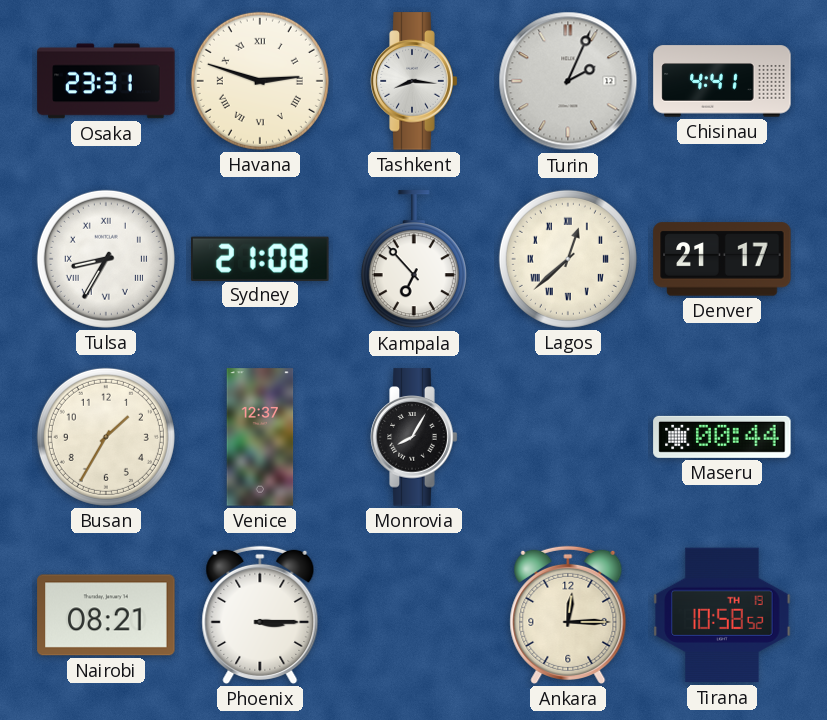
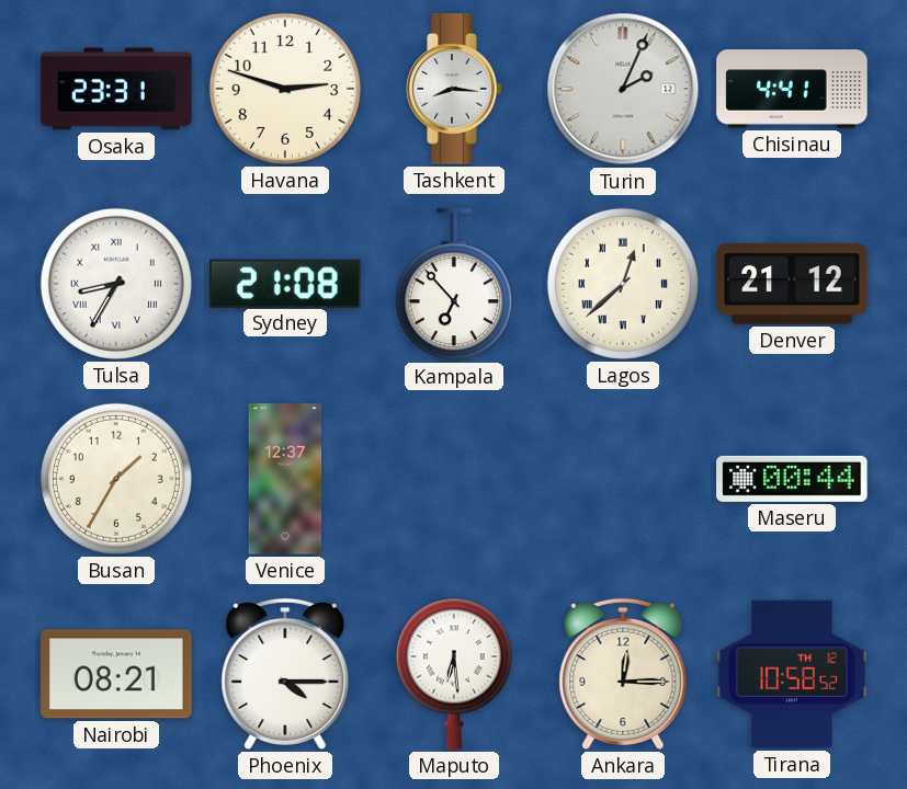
Havana numerals: Roman -> Arabic
Denver: 21:17 -> 21:12
Monrovia: 8:05 -> none
Phoenix: 3:15 -> 4:15
Maputo: none -> 6:29
Tirana date: TH 19 -> TH 12
